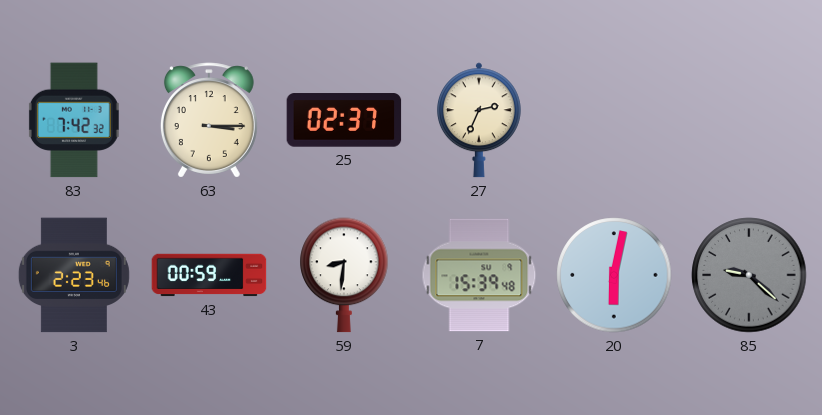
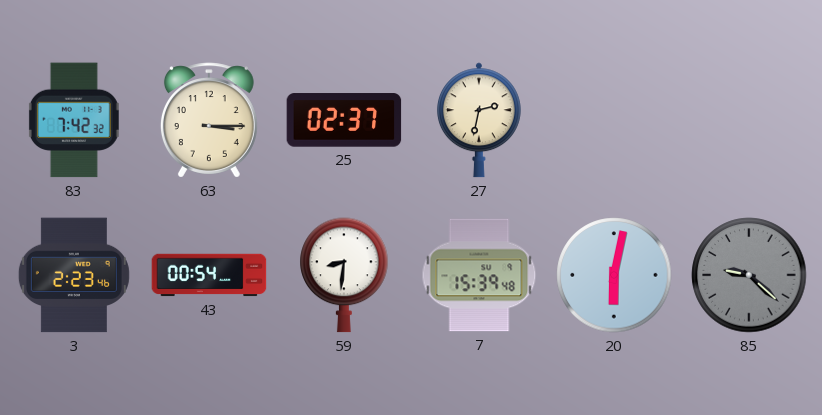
27: 2:34 -> 2:32
43: 00:59 -> 00:54
